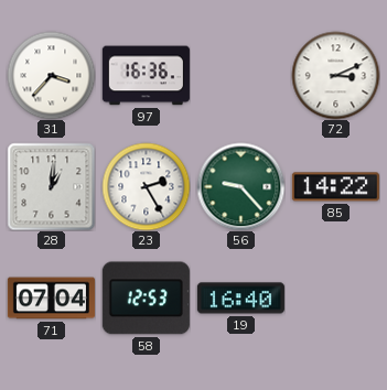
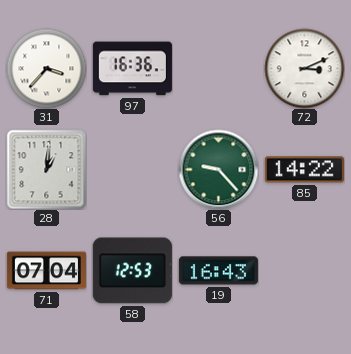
23: 2:25 -> none
19: 16:40 -> 16:43
